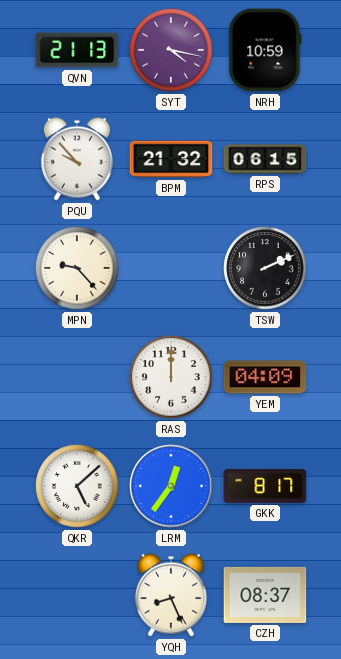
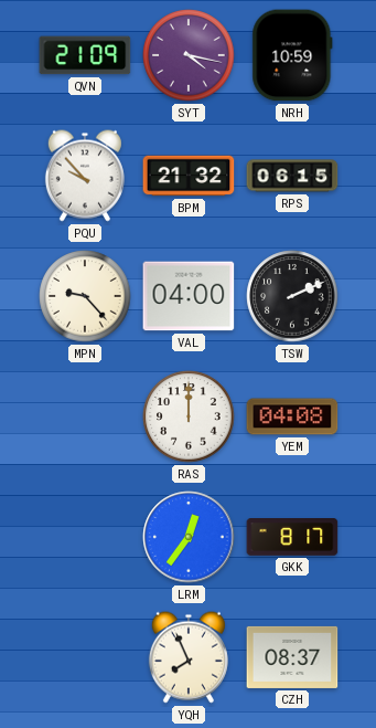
QVN: 21:13 -> 21:09
VAL: none -> 04:00
YEM: 04:09 -> 04:08
QKR: 5:08 -> none
YQH: 8:26 -> 7:56
